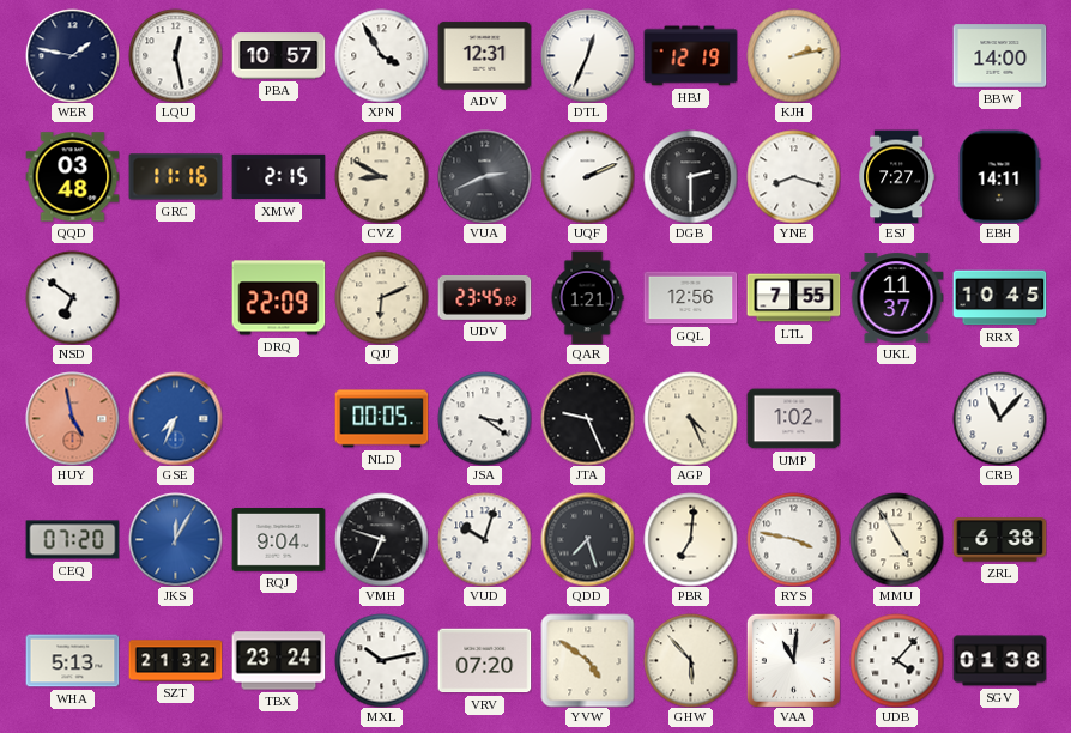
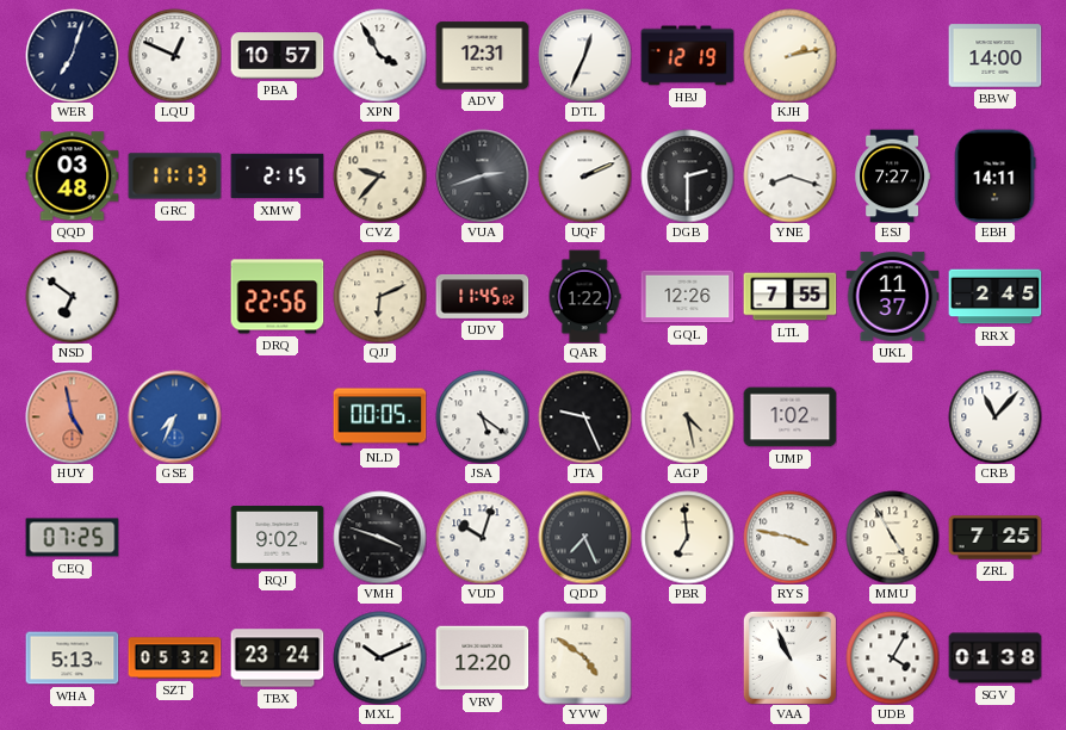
WER: 1:47 -> 7:03
LQU: 12:28 -> 12:49
GRC: 11:16 -> 11:13
CVZ: 8:50 -> 9:37
VUA: 2:41 -> 2:42
DRQ: 22:09 -> 22:56
UDV: 23:45 -> 11:45
QAR: 1:21 -> 1:22
GQL: 12:56 -> 12:26
RRX: 10:45 -> 2:45
JSA: 3:21 -> 5:21
AGP: 4:26 -> 4:28
CEQ: 07:20 -> 07:25
JKS: 12:05 -> none
RQJ: 9:04 -> 9:02
VMH: 6:48 -> 3:48
QDD: 7:27 -> 7:26
PBR: 7:01 -> 6:59
ZRL: 6:38 -> 7:25
SZT: 21:32 -> 05:32
MXL: 10:13 -> 10:11
VRV: 07:20 -> 12:20
GHW: 5:53 -> none
VAA: 11:01 -> 10:56
UDB: 4:07 -> 4:05
